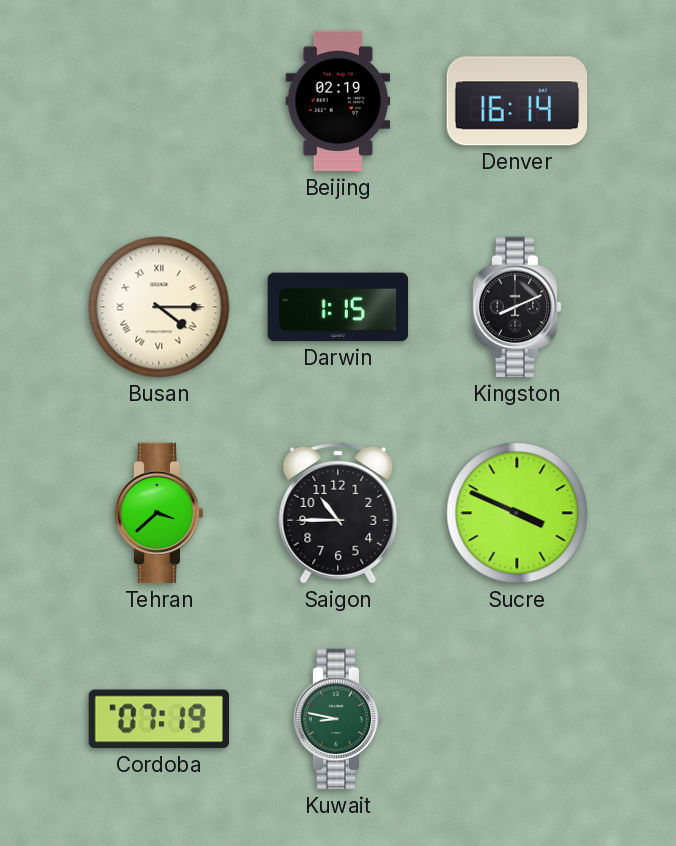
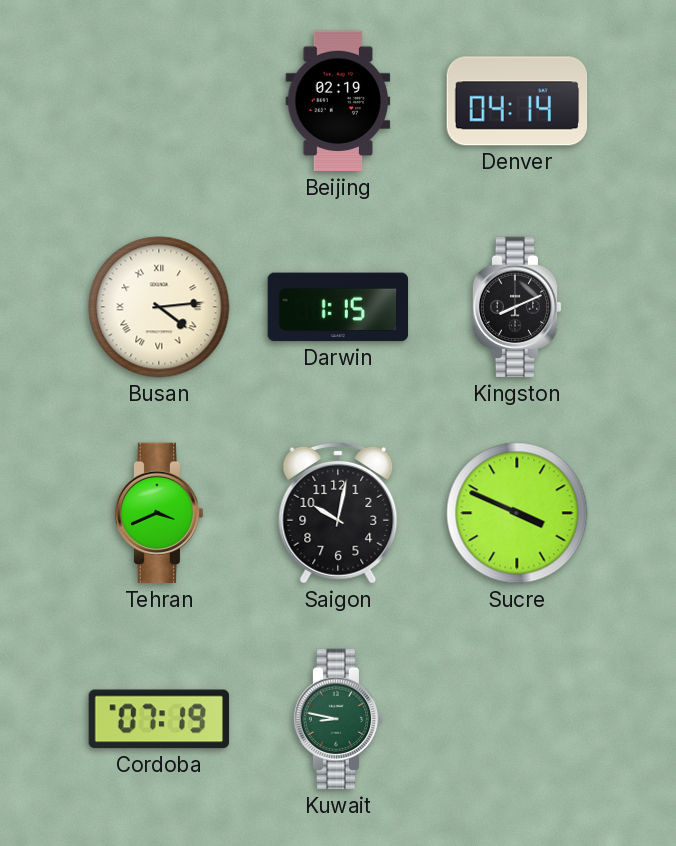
Denver: 16:14 -> 04:14
Busan: 4:15 -> 4:14
Tehran: 3:38 -> 3:41
Saigon: 10:45 -> 10:02
